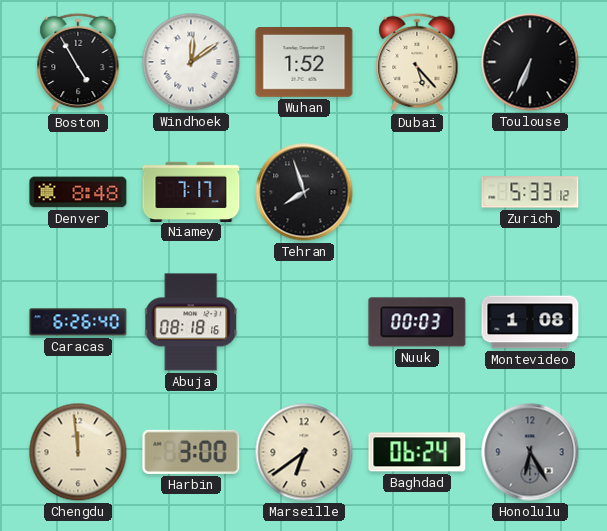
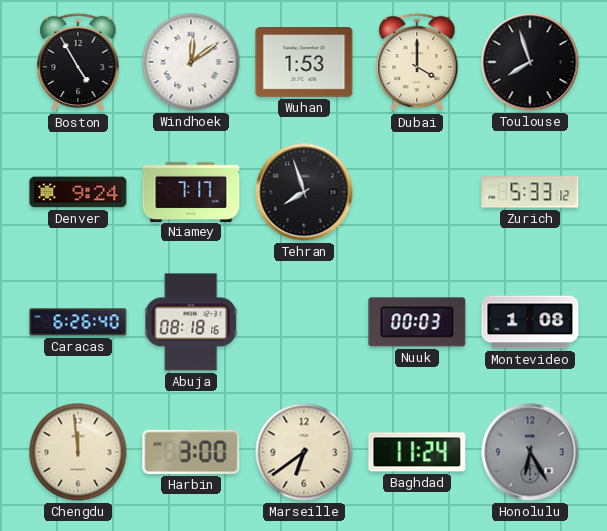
Wuhan: 1:52 -> 1:53
Dubai: 5:23 -> 4:00
Toulouse: 6:34 -> 7:57
Denver: 8:48 -> 9:24
Baghdad: 06:24 -> 11:24
